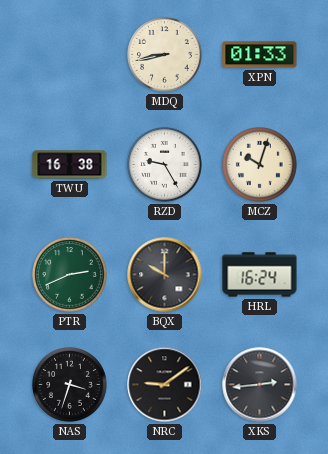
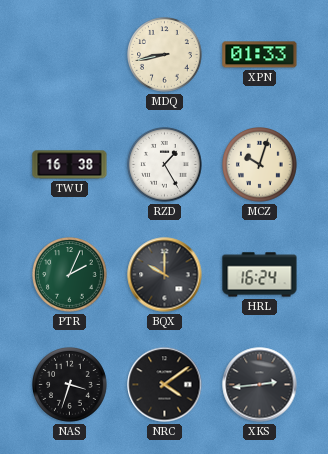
RZD: 9:25 -> 1:25
PTR: 2:41 -> 2:04
NRC: 9:09 -> 4:09
